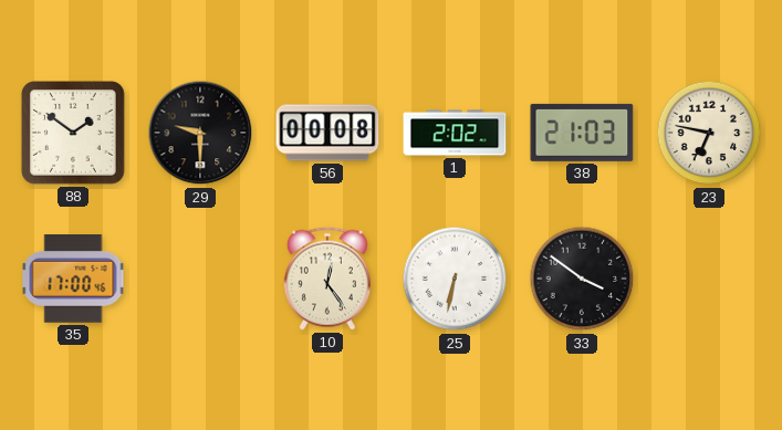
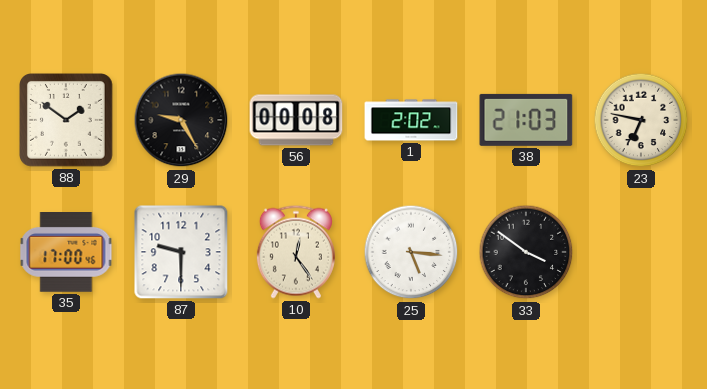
29: 9:30 -> 9:25
87: none -> 9:30
25: 6:32 -> 5:16
